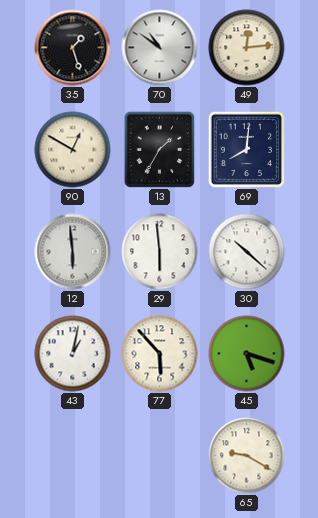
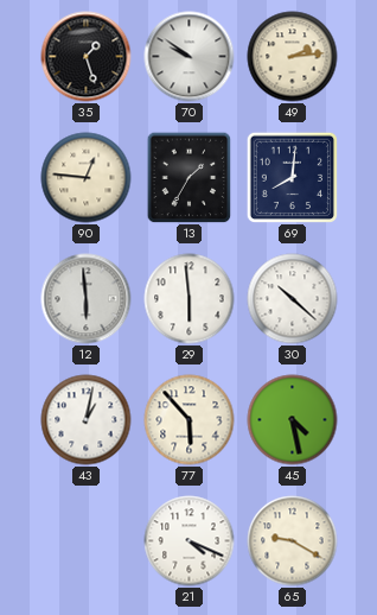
70: 10:51 -> 9:51
49: 12:14 -> 2:14
90: 12:50 -> 12:46
45: 5:18 -> 4:28
21: none -> 4:19
